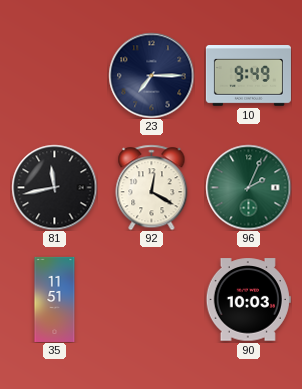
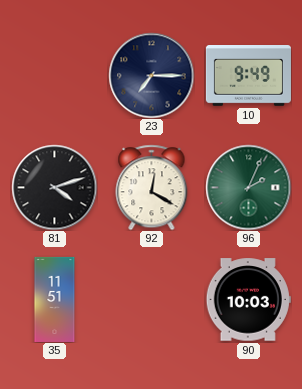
81: 11:43 -> 4:12
